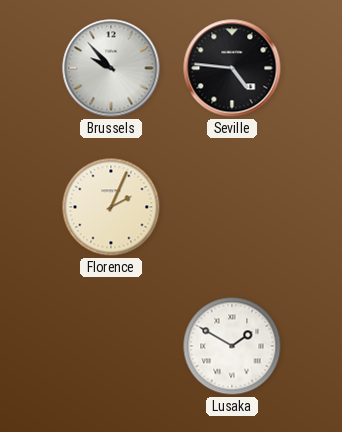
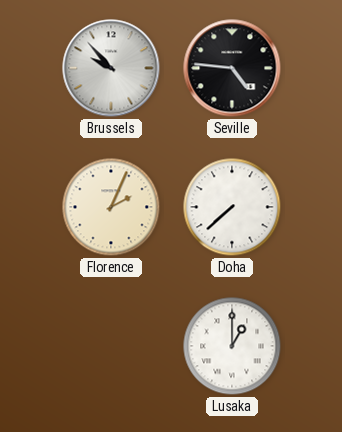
Doha: none -> 7:38
Lusaka: 1:50 -> 1:00
